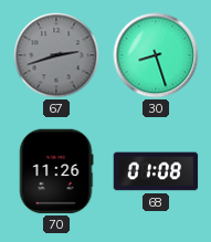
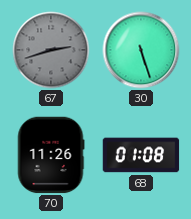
30: 8:27 -> 5:27
